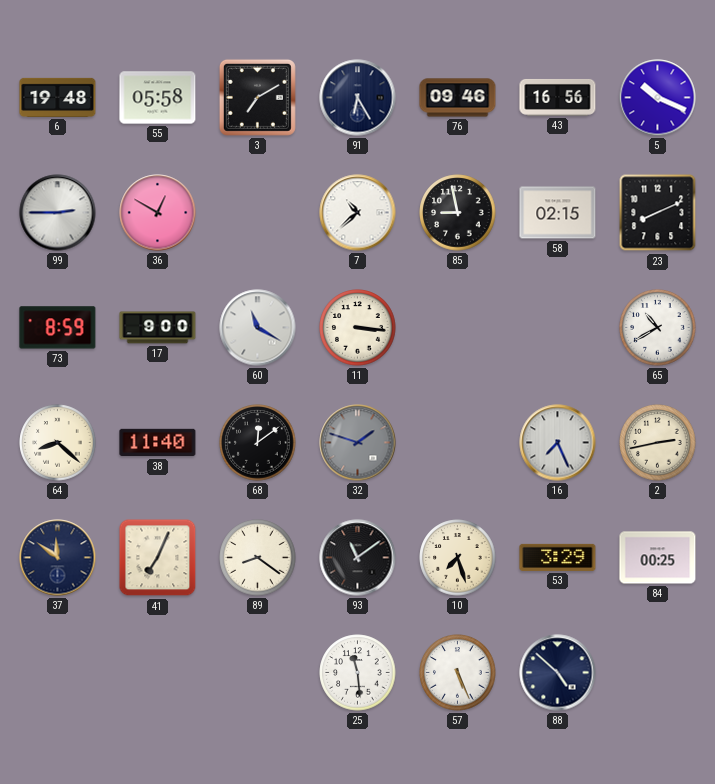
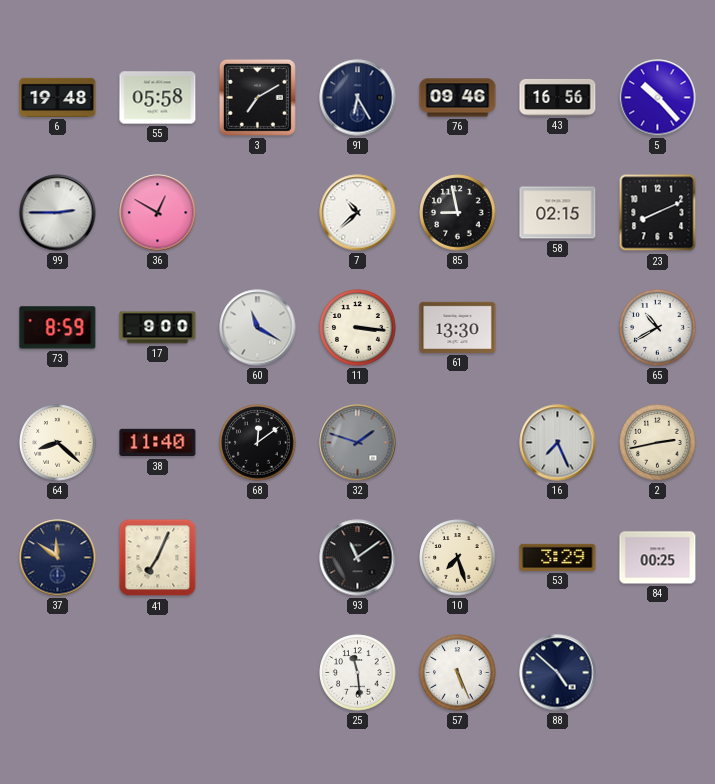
5: 10:19 -> 10:23
61: none -> 13:30
89: 8:21 -> none
